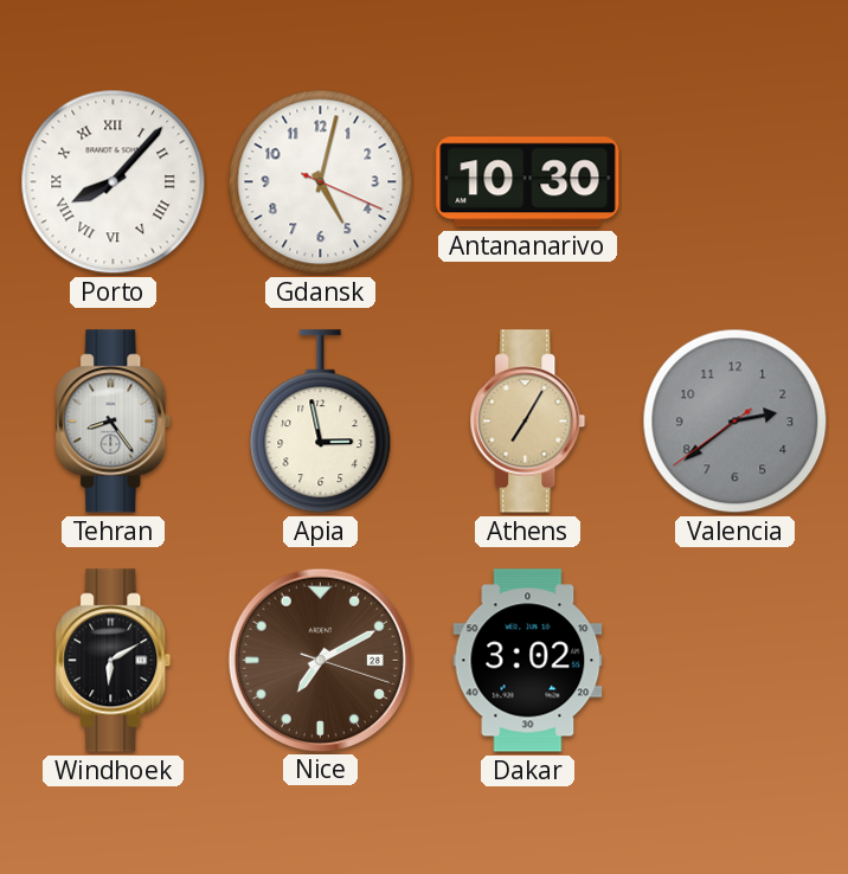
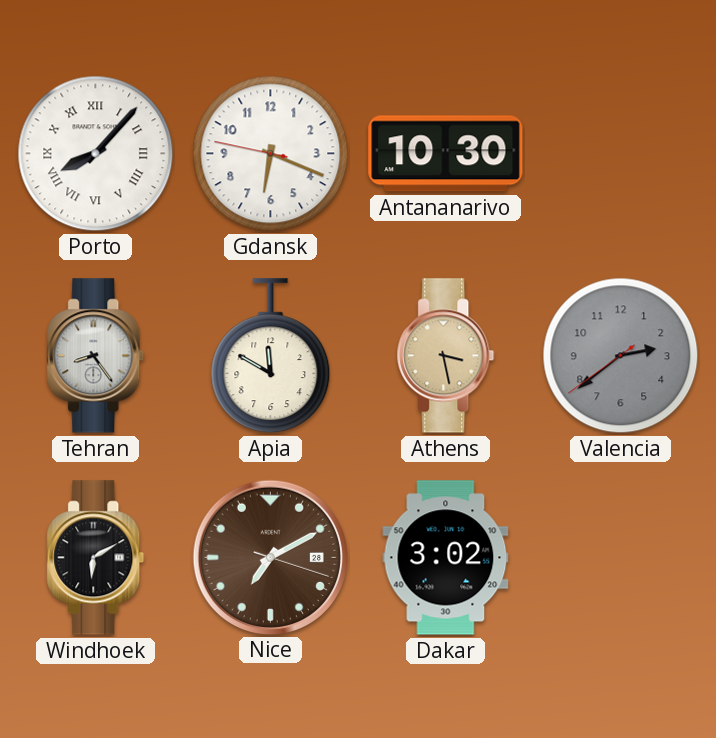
Gdansk: 5:02 -> 6:18
Apia: 2:58 -> 11:50
Athens: 7:05 -> 3:28
